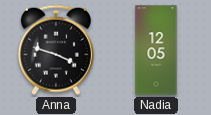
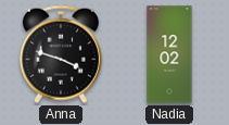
Nadia: 12:05 -> 12:02
